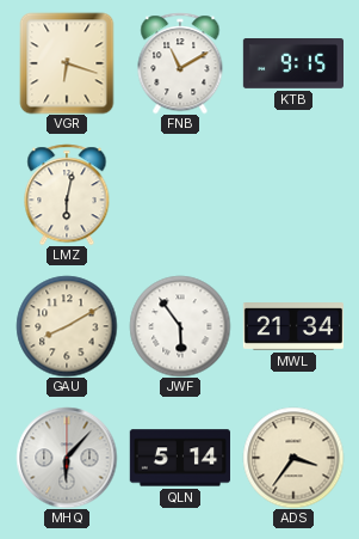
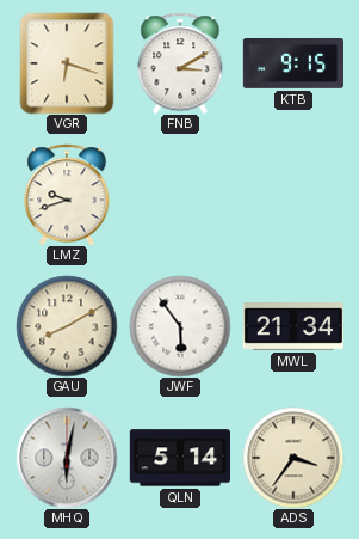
FNB: 11:10 -> 3:10
LMZ: 6:02 -> 9:42
MHQ: 6:07 -> 6:02
